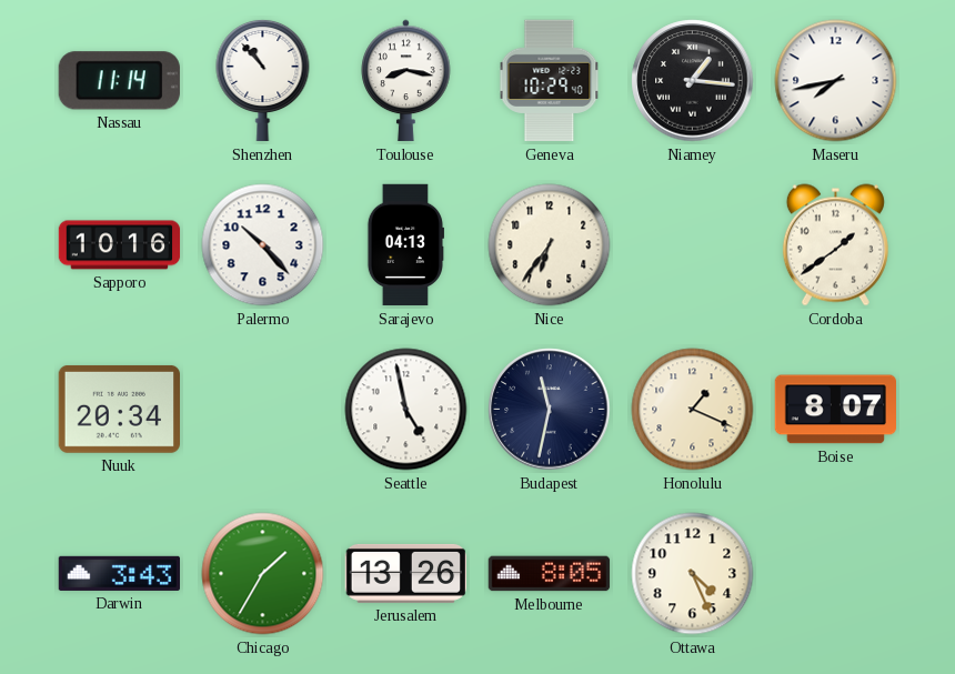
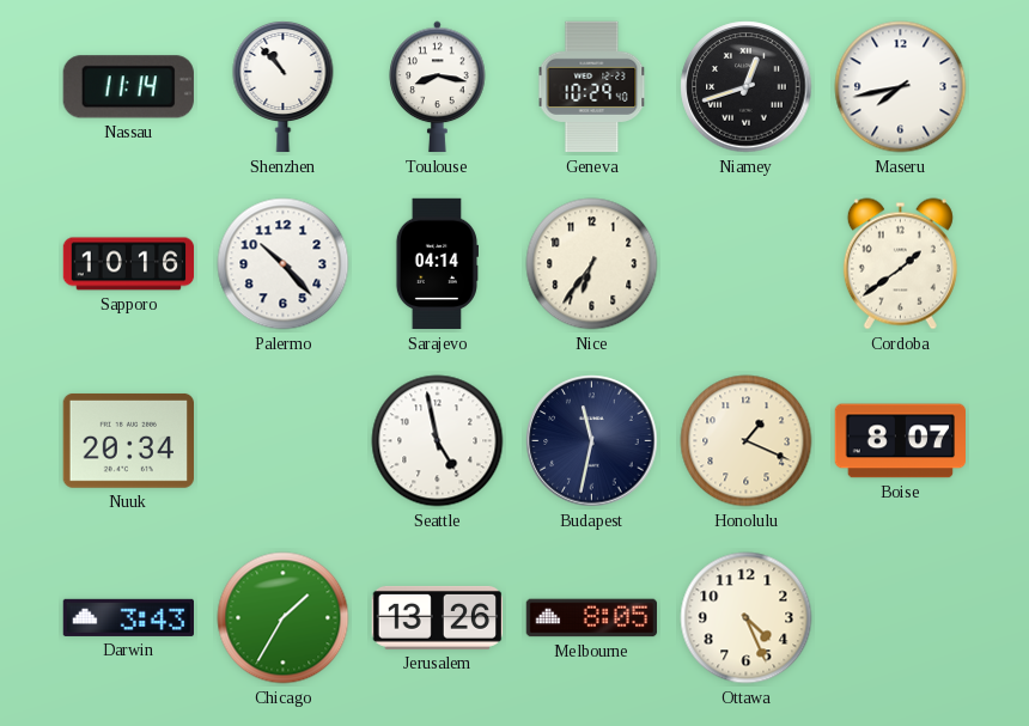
Niamey: 1:16 -> 12:42
Sarajevo: 04:13 -> 04:14
